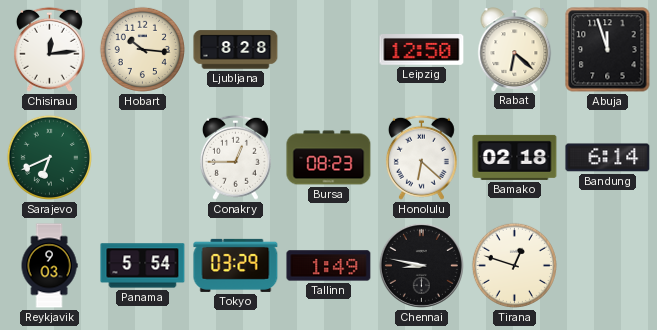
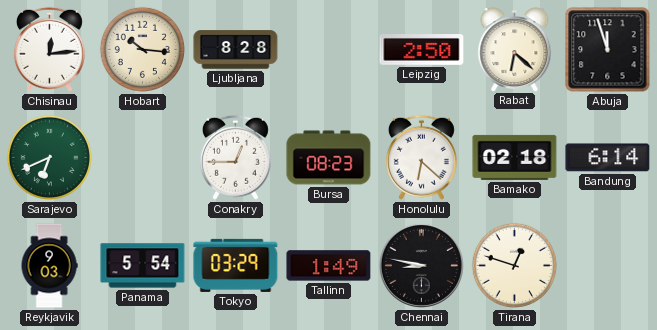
Leipzig: 12:50 -> 2:50
